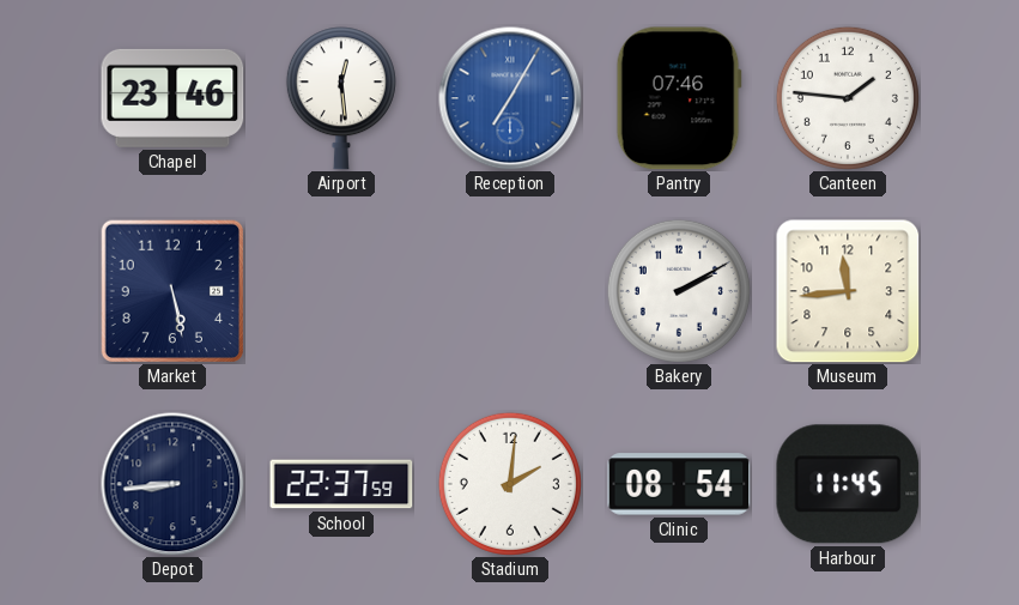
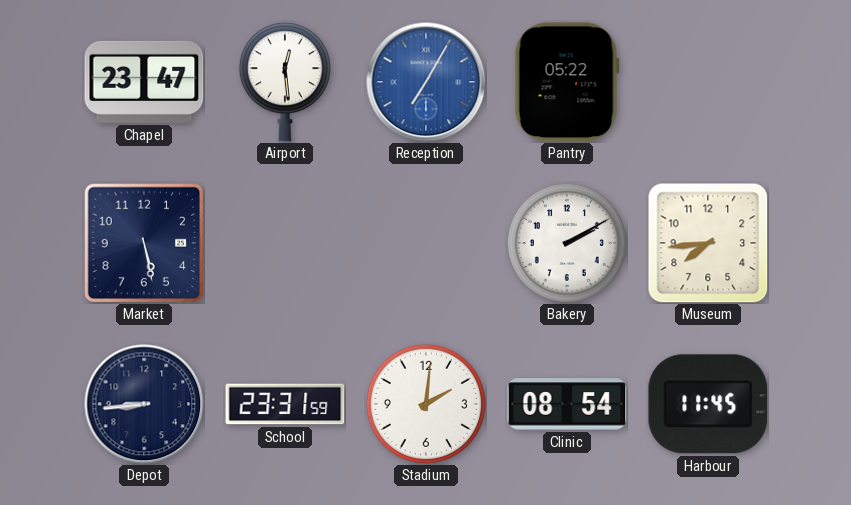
Chapel: 23:46 -> 23:47
Pantry: 07:46 -> 05:22
Canteen: 1:46 -> none
Museum: 11:44 -> 7:44
School: 22:37 -> 23:31
